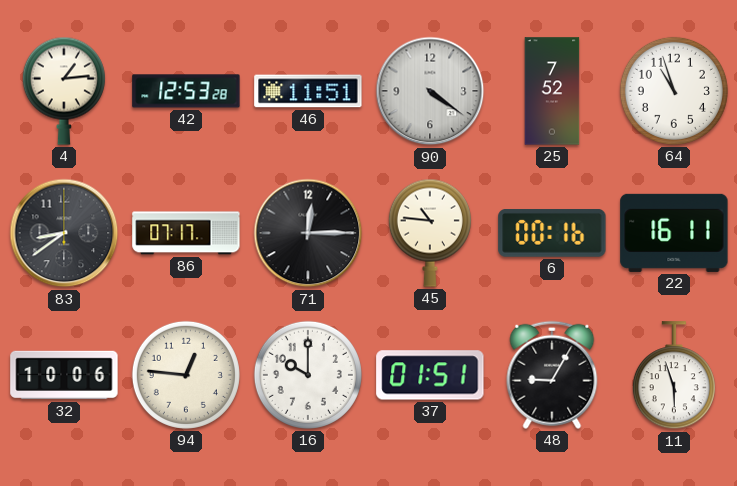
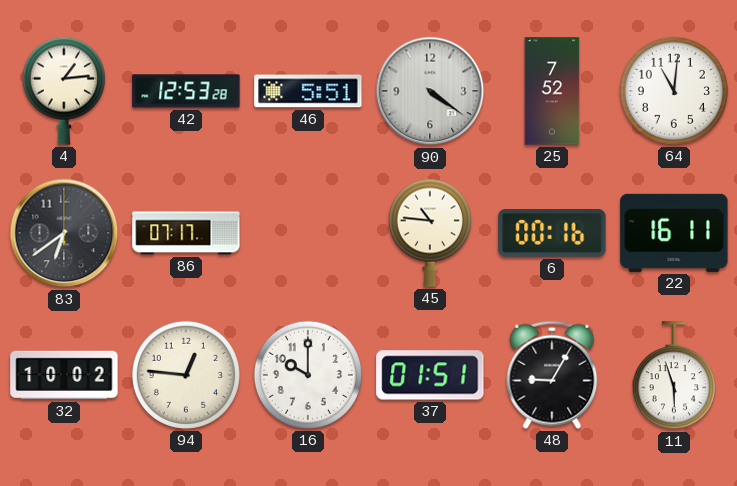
46: 11:51 -> 5:51
64: 10:57 -> 11:01
83: 8:39 -> 6:39
71: 12:15 -> none
32: 10:06 -> 10:02
